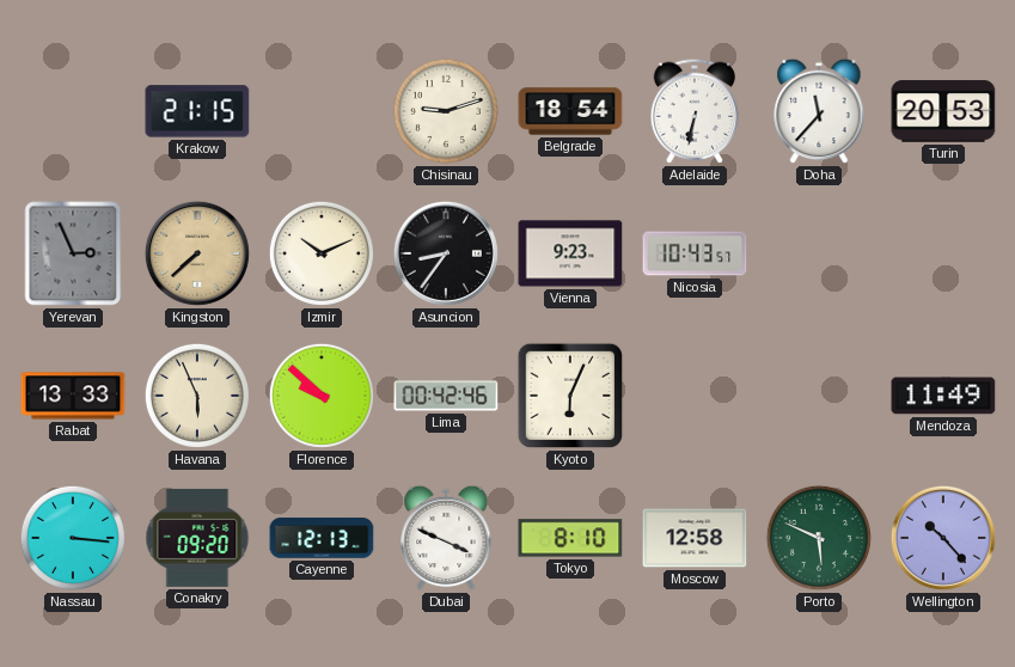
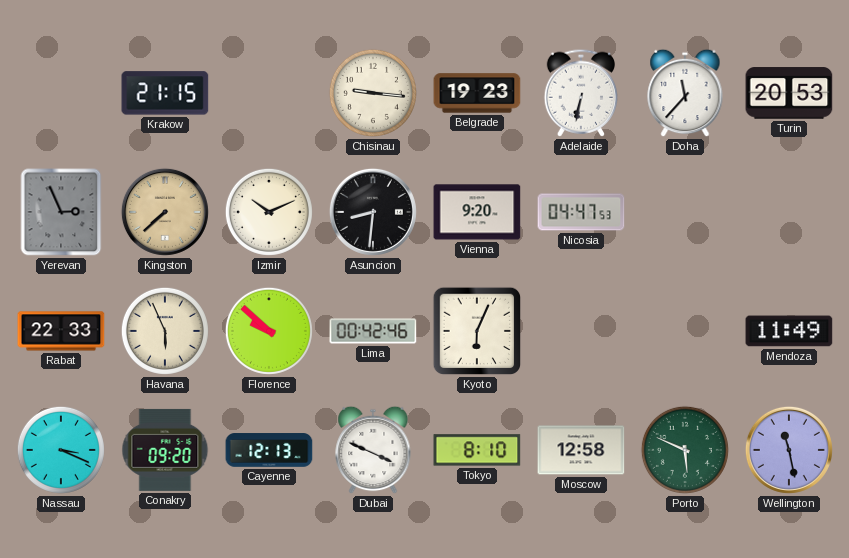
Chisinau: 9:12 -> 9:16
Belgrade: 18:54 -> 19:23
Asuncion: 8:36 -> 8:31
Vienna: 9:23 -> 9:20
Nicosia: 10:43 -> 04:47
Rabat: 13:33 -> 22:33
Nassau: 3:16 -> 3:19
Wellington: 10:23 -> 11:28
